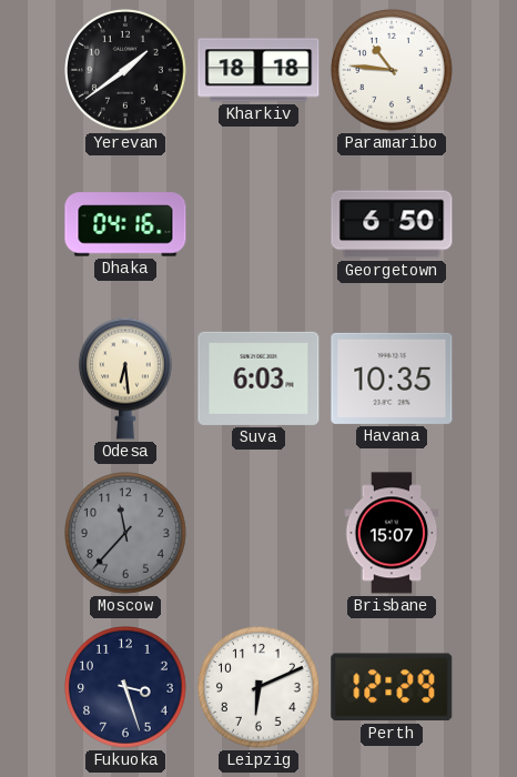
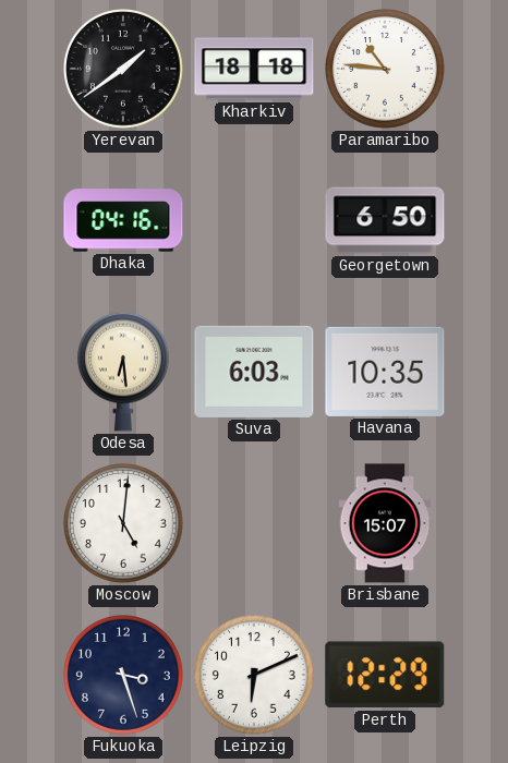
Moscow: 11:37 -> 5:01
Moscow dial: grey -> white
